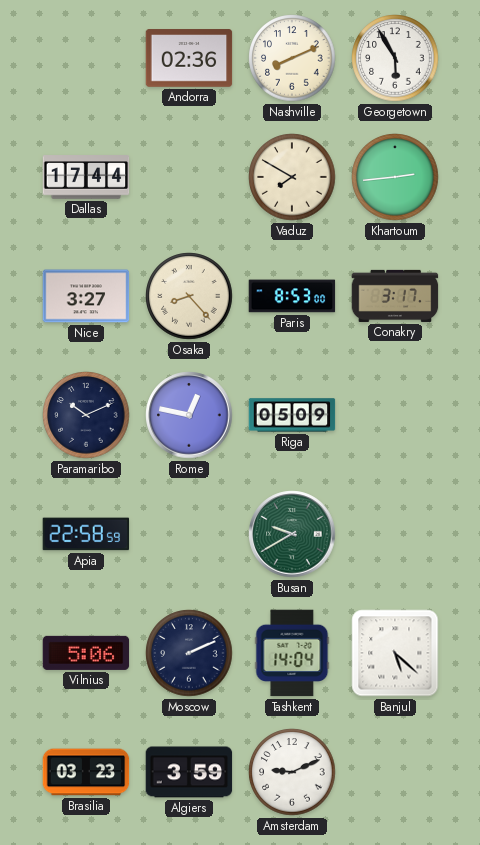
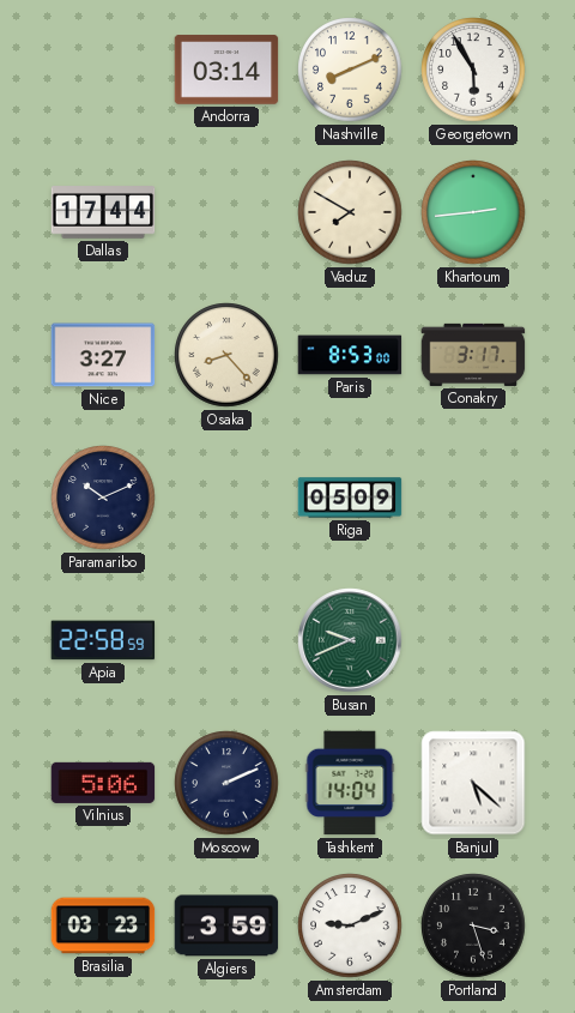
Andorra: 02:36 -> 03:14
Rome: 12:47 -> none
Busan: 9:40 -> 9:41
Portland: none -> 3:27
